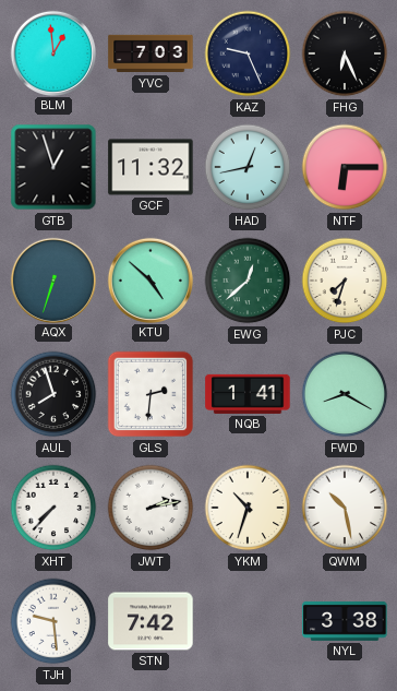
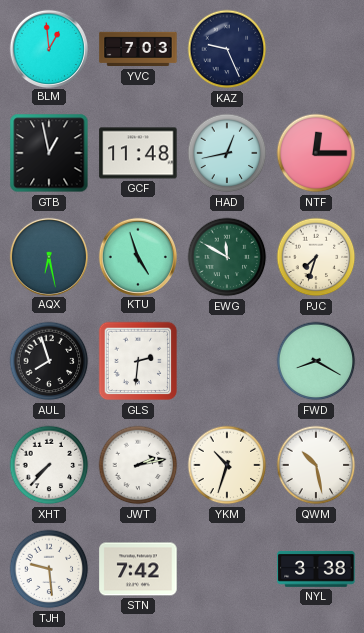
FHG: 6:26 -> none
GTB: 12:57 -> 12:58
GCF: 11:32 -> 11:48
NTF: 6:15 -> 12:15
AQX: 6:33 -> 6:28
KTU: 4:52 -> 4:57
EWG: 12:38 -> 11:50
NQB: 1:41 -> none
